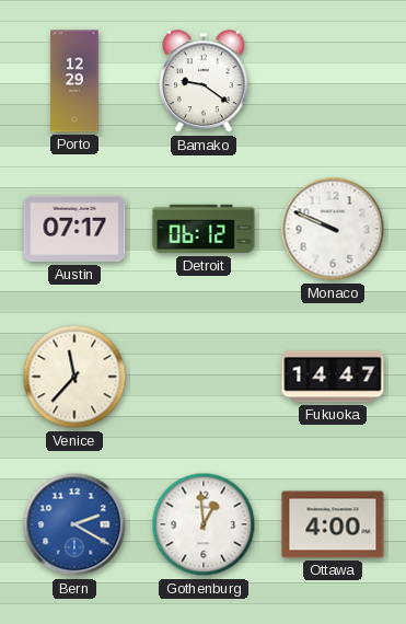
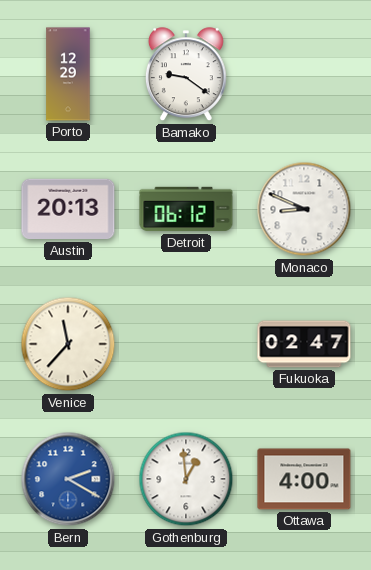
Austin: 07:17 -> 20:13
Monaco: 9:49 -> 8:49
Fukuoka: 14:47 -> 02:47
